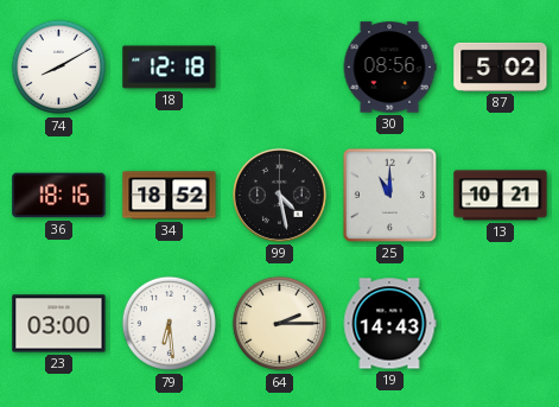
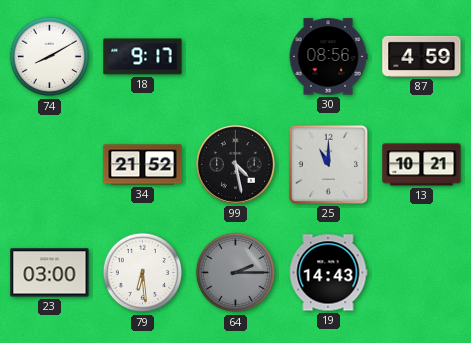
18: 12:18 -> 9:17
87: 5:02 -> 4:59
36: 18:16 -> none
34: 18:52 -> 21:52
64 dial: cream -> grey
